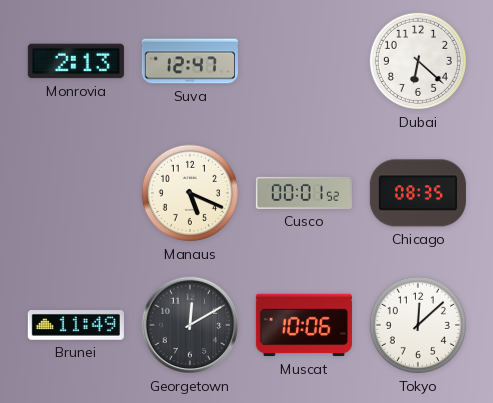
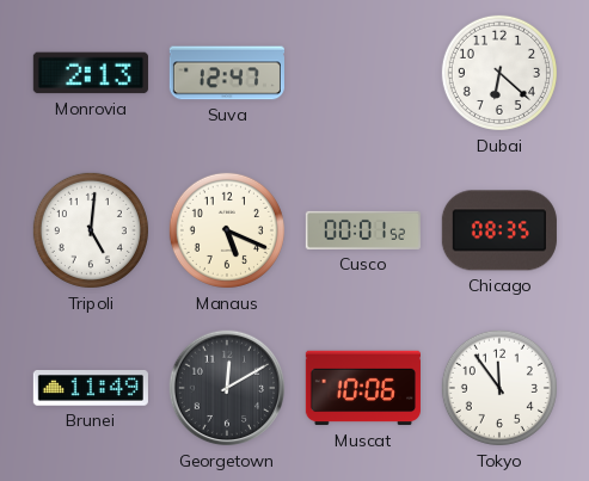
Tripoli: none -> 5:01
Tokyo: 12:08 -> 11:54
